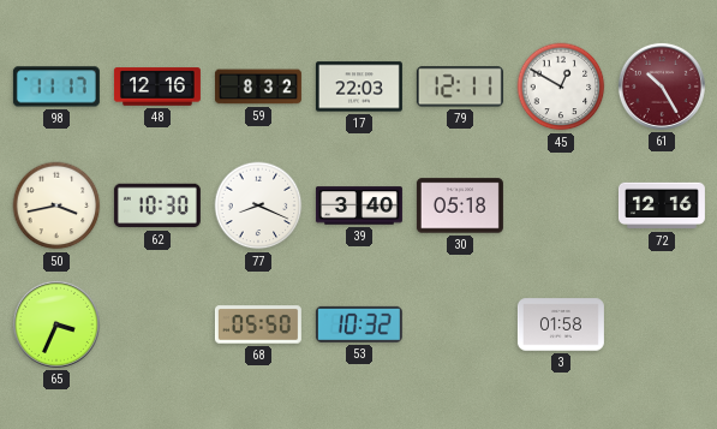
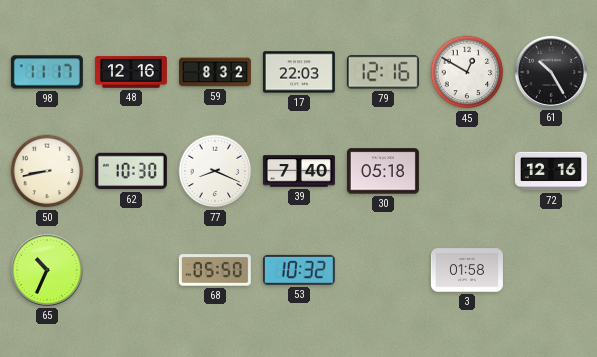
79: 12:11 -> 12:16
61 dial: burgundy -> black
50: 3:43 -> 8:43
39: 3:40 -> 7:40
65: 3:34 -> 10:34
